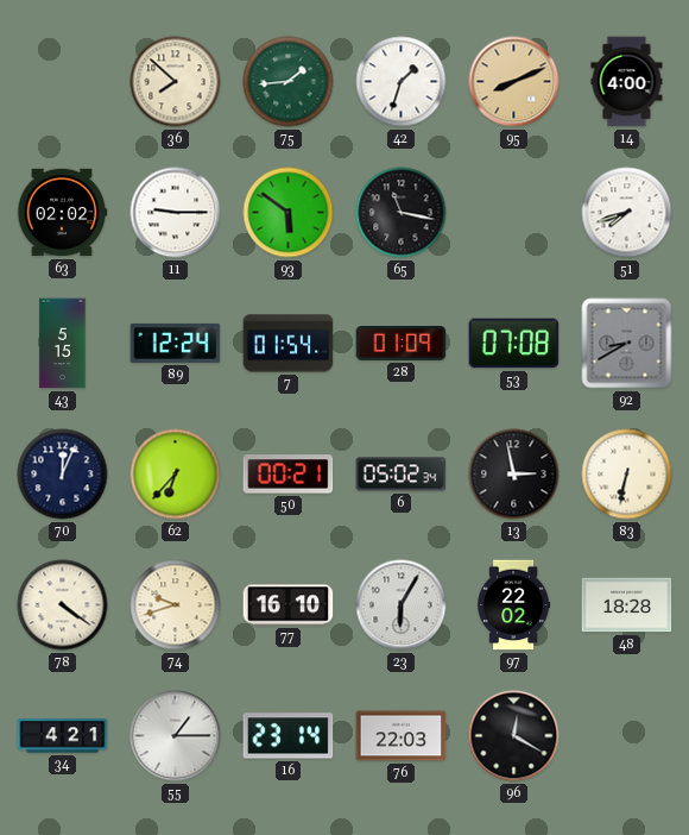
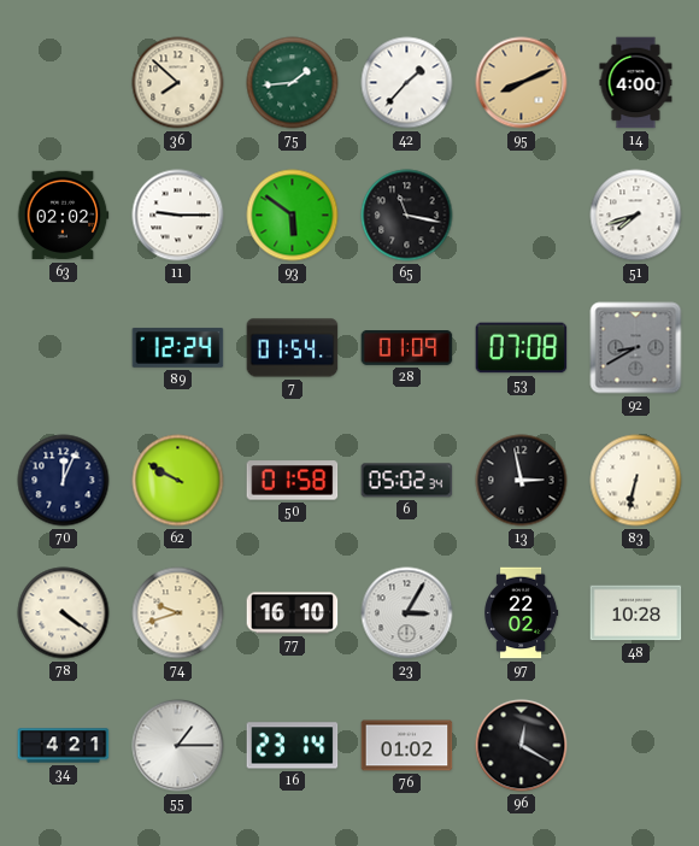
42: 1:33 -> 1:37
43: 5:15 -> none
62: 6:37 -> 9:50
50: 00:21 -> 01:58
23: 6:05 -> 3:05
48: 18:28 -> 10:28
76: 22:03 -> 01:02
